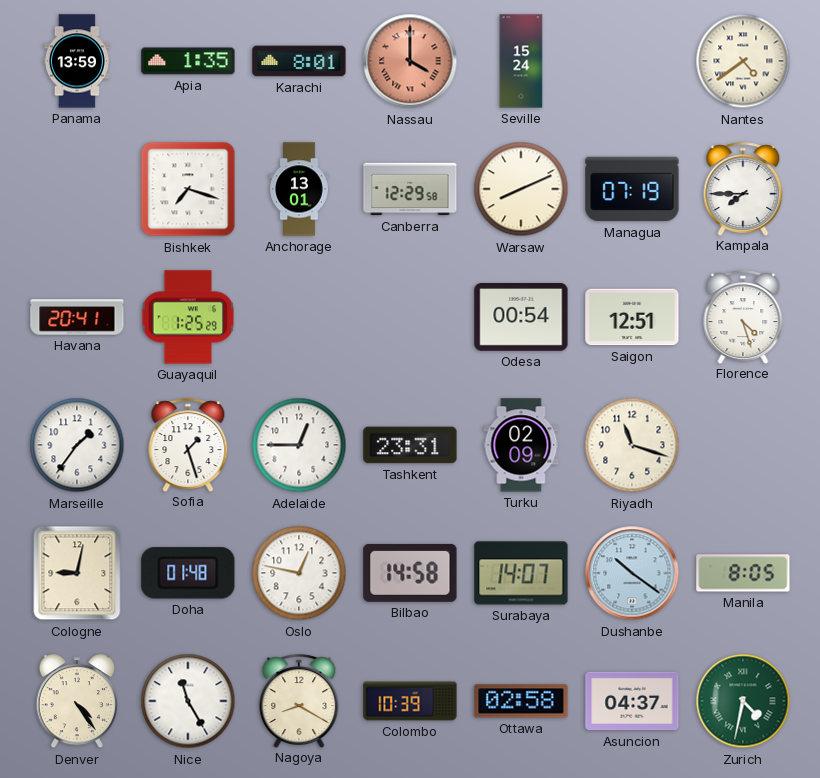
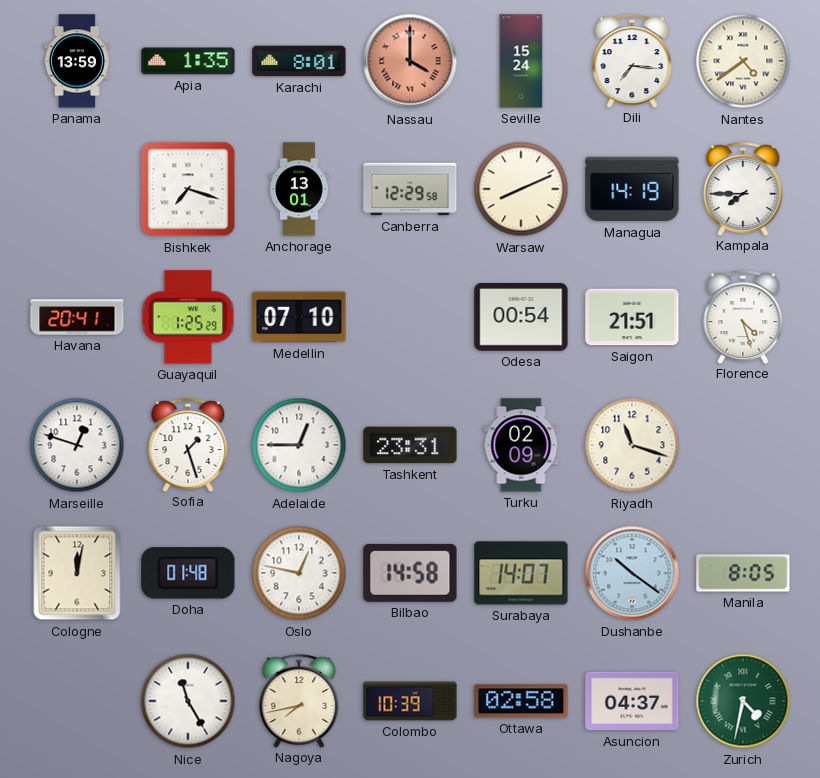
Dili: none -> 7:16
Managua: 07:19 -> 14:19
Medellin: none -> 07:10
Saigon: 12:51 -> 21:51
Marseille: 1:36 -> 12:48
Cologne: 9:02 -> 12:02
Denver: 4:24 -> none
Nagoya: 8:20 -> 7:43
